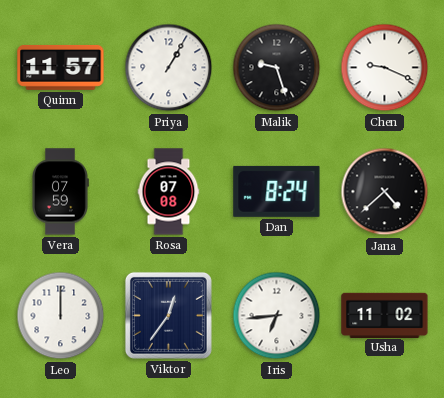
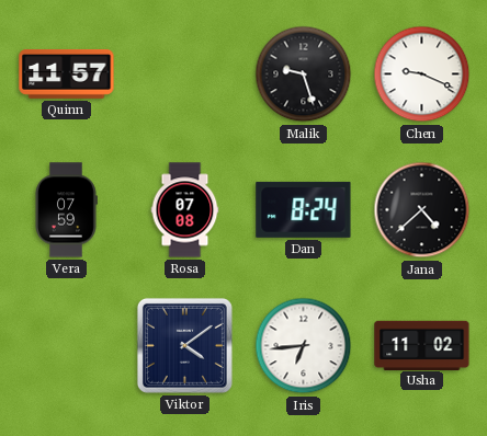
Priya: 1:05 -> none
Leo: 12:00 -> none
Viktor: 12:36 -> 4:09
